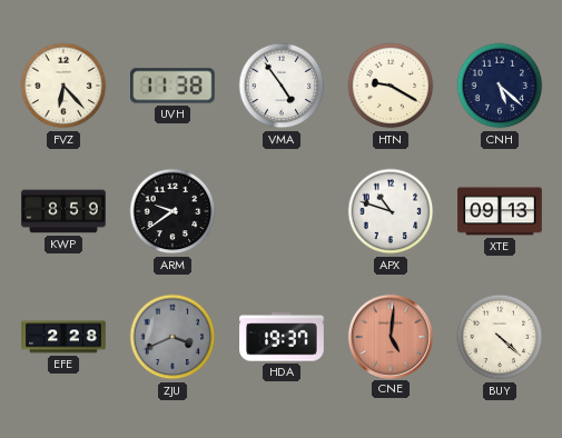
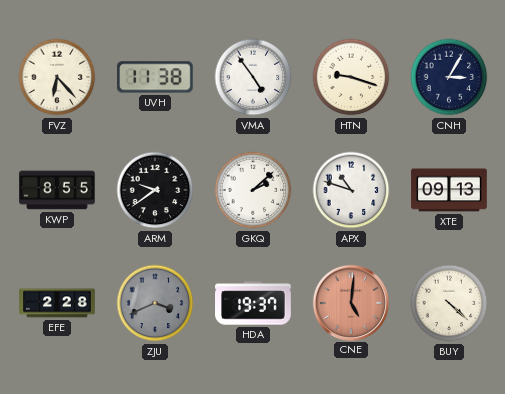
HTN: 9:20 -> 9:18
CNH: 5:22 -> 3:05
KWP: 8:59 -> 8:55
GKQ: none -> 2:08
